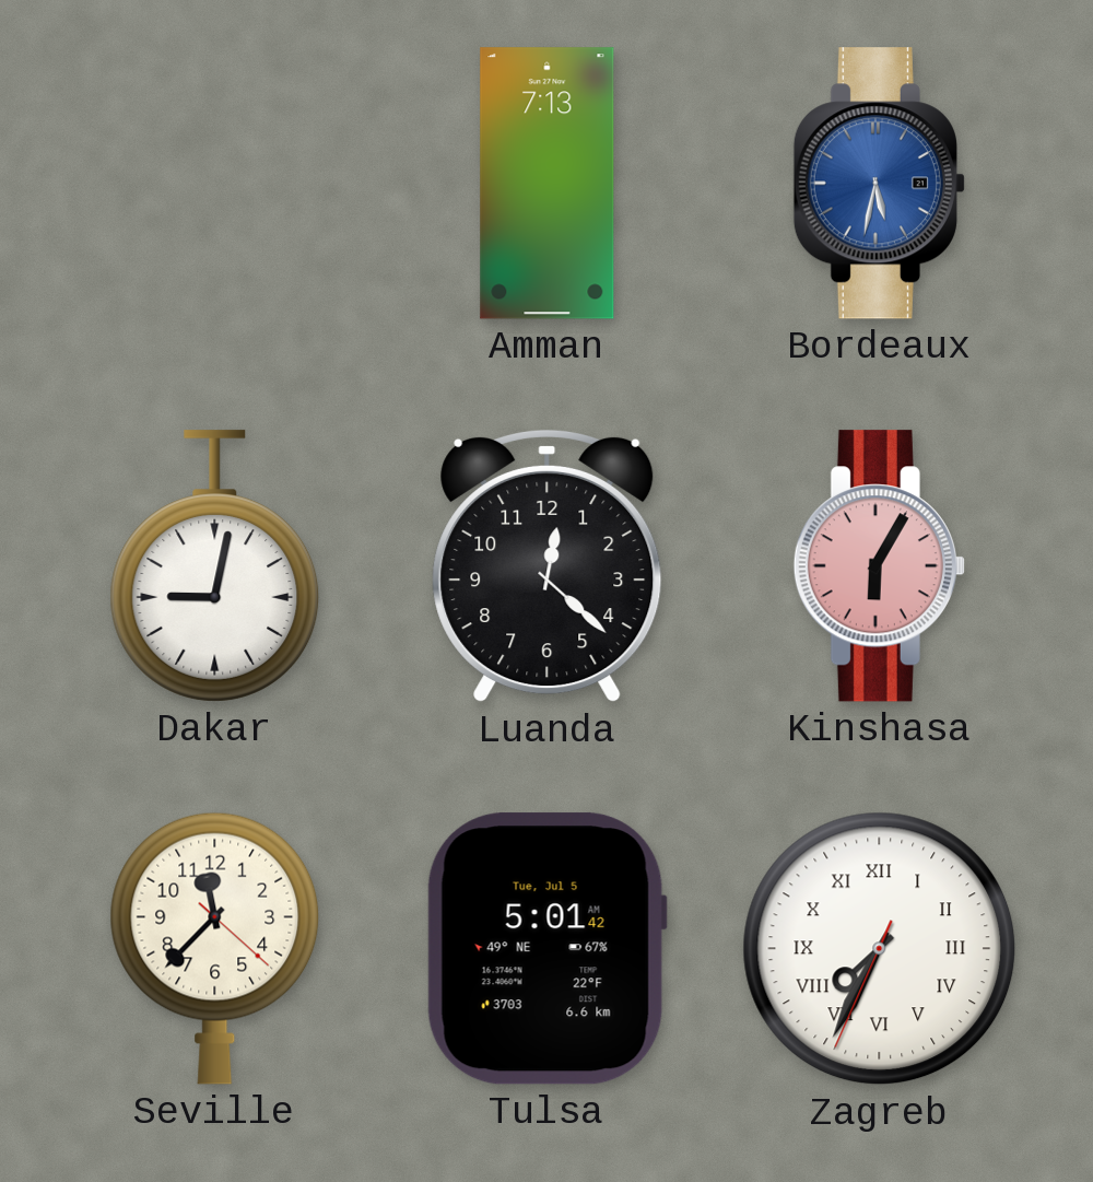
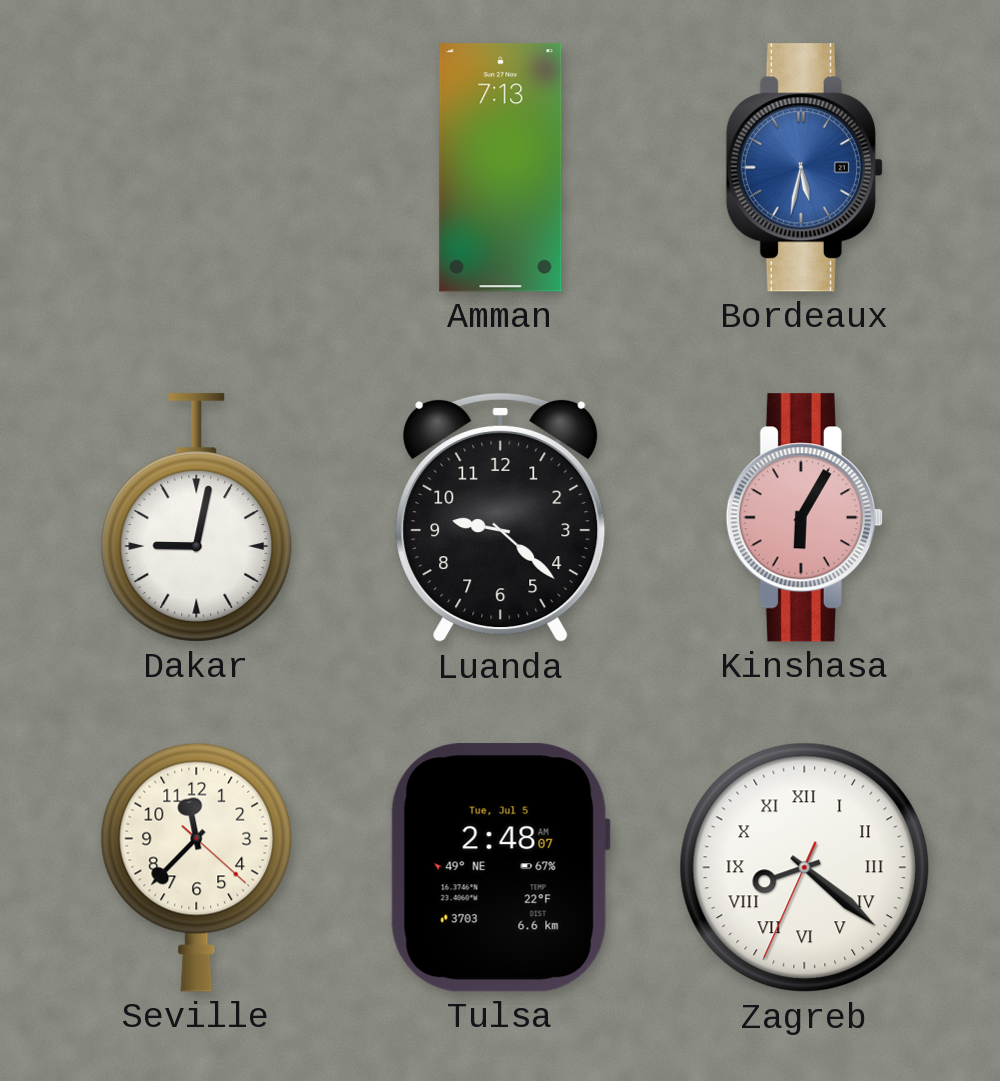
Luanda: 12:22 -> 9:22
Tulsa: 5:01 -> 2:48
Zagreb: 7:34 -> 8:21
